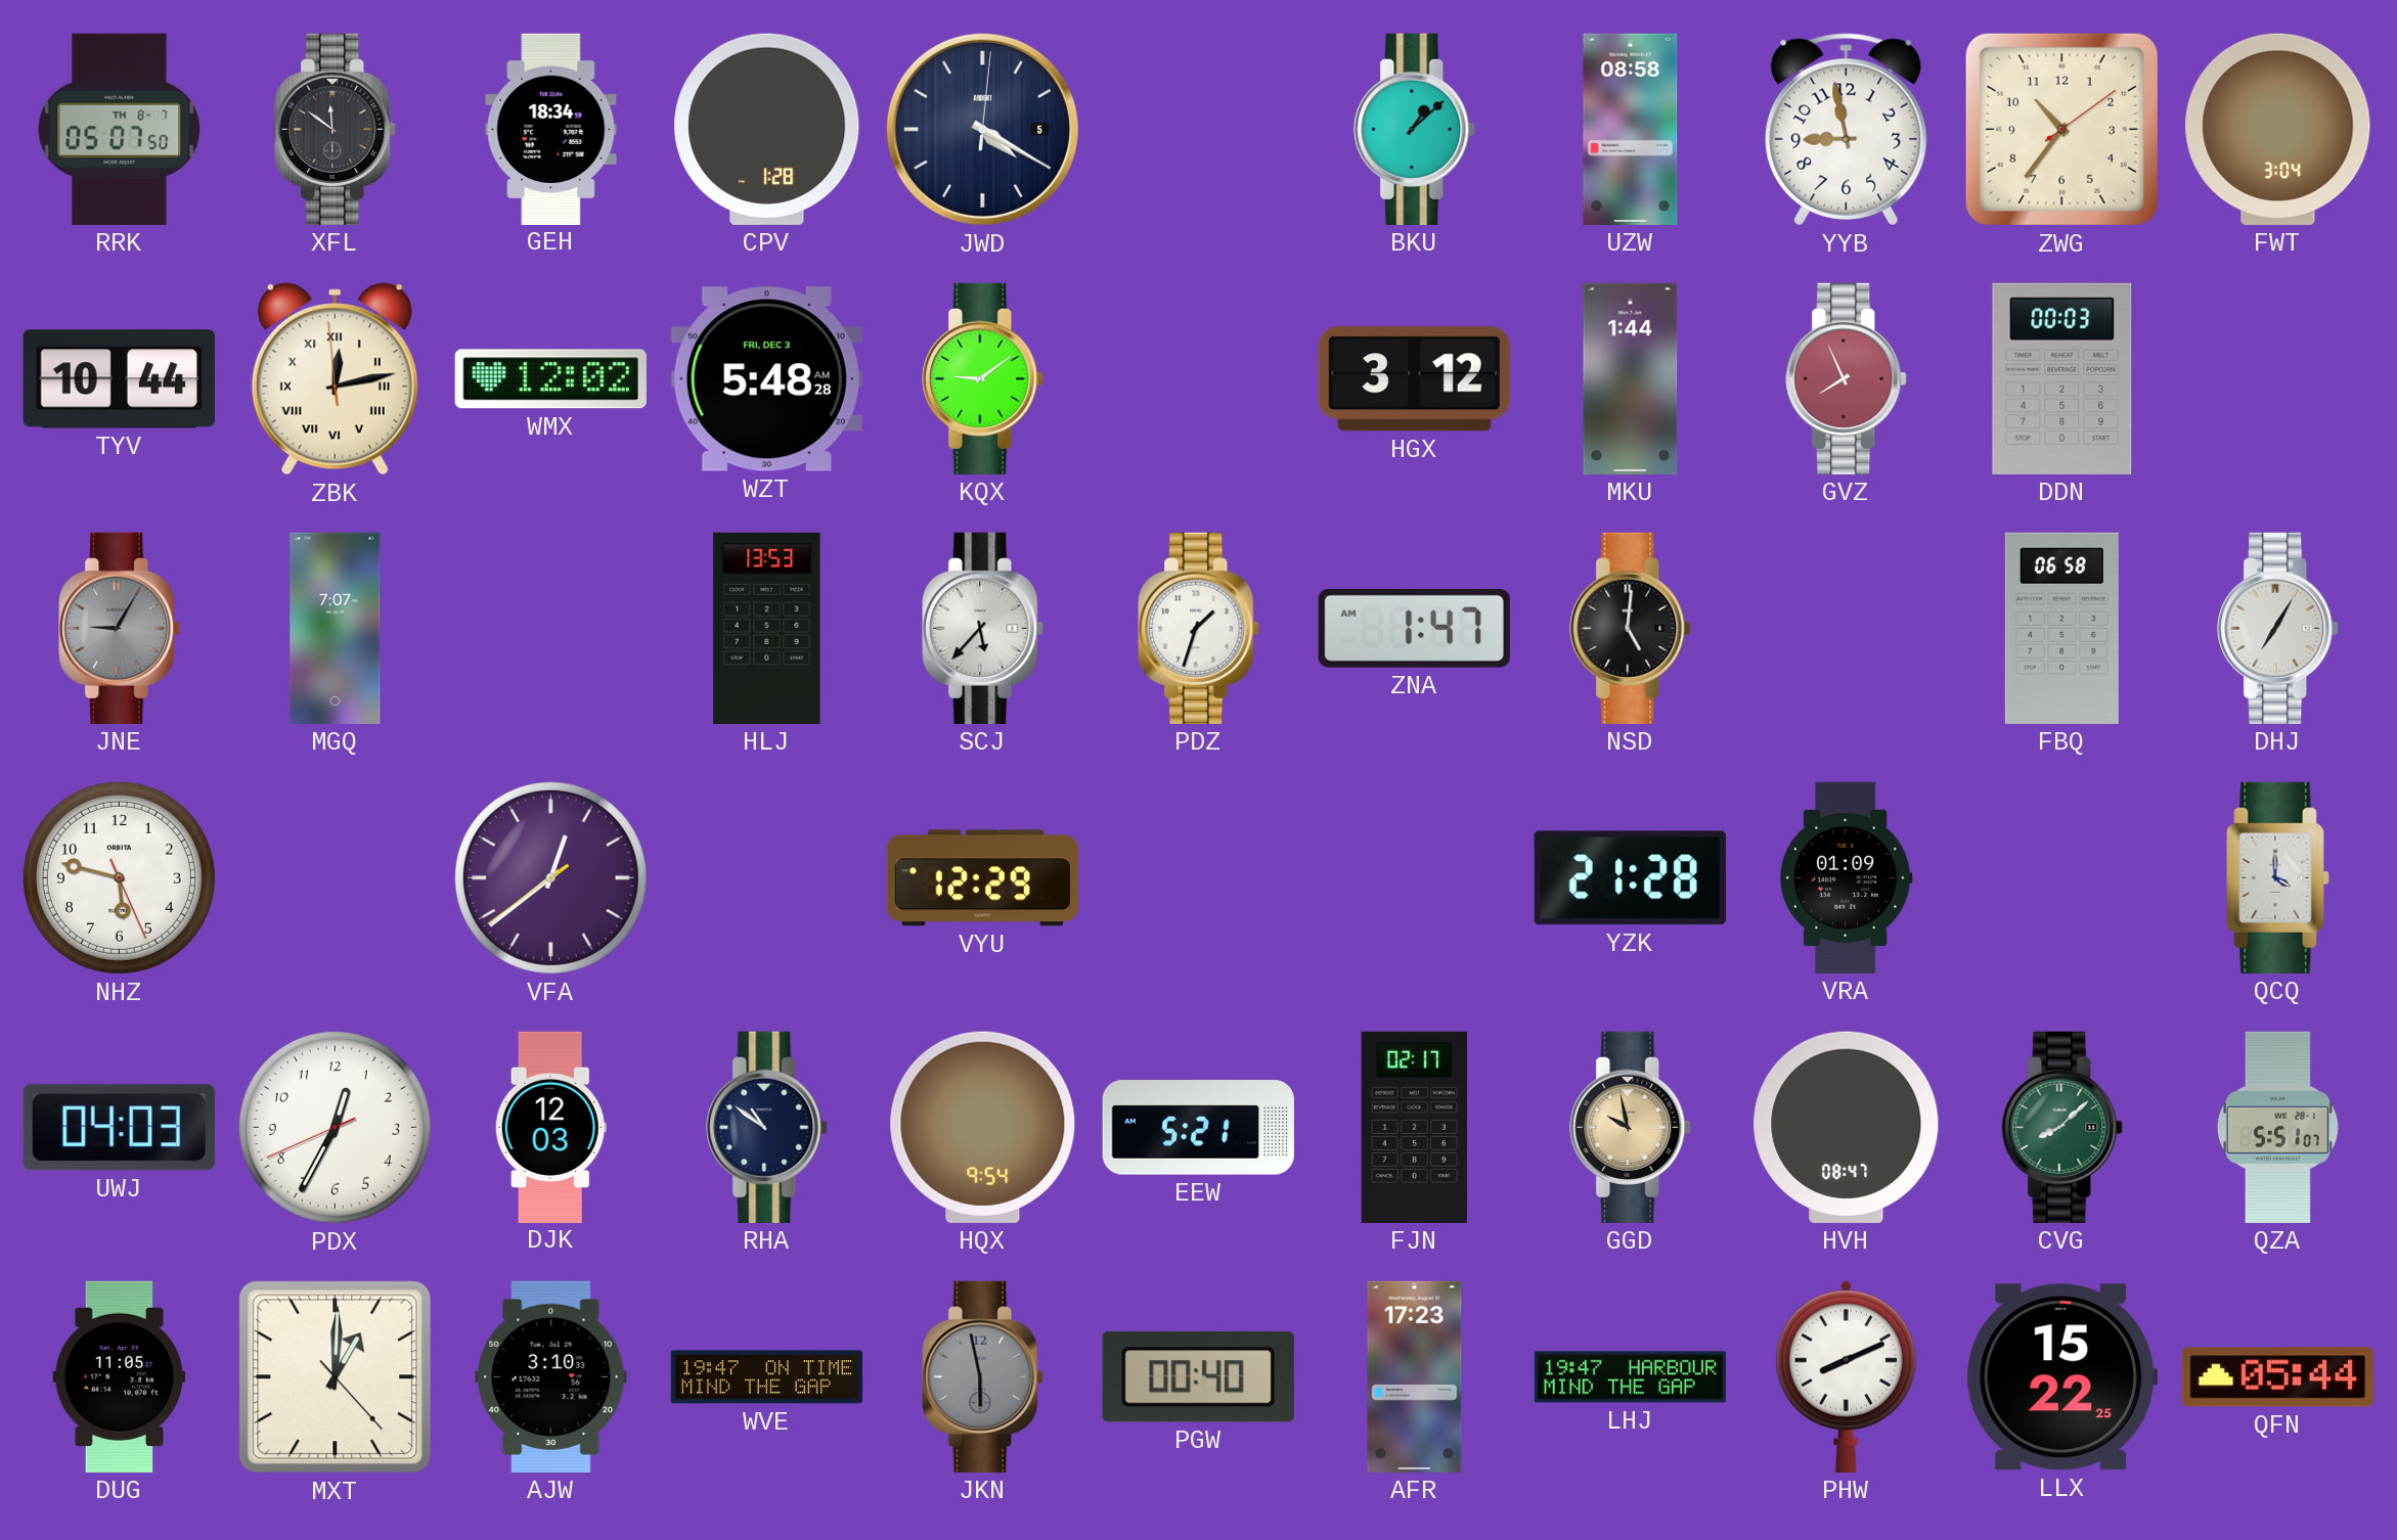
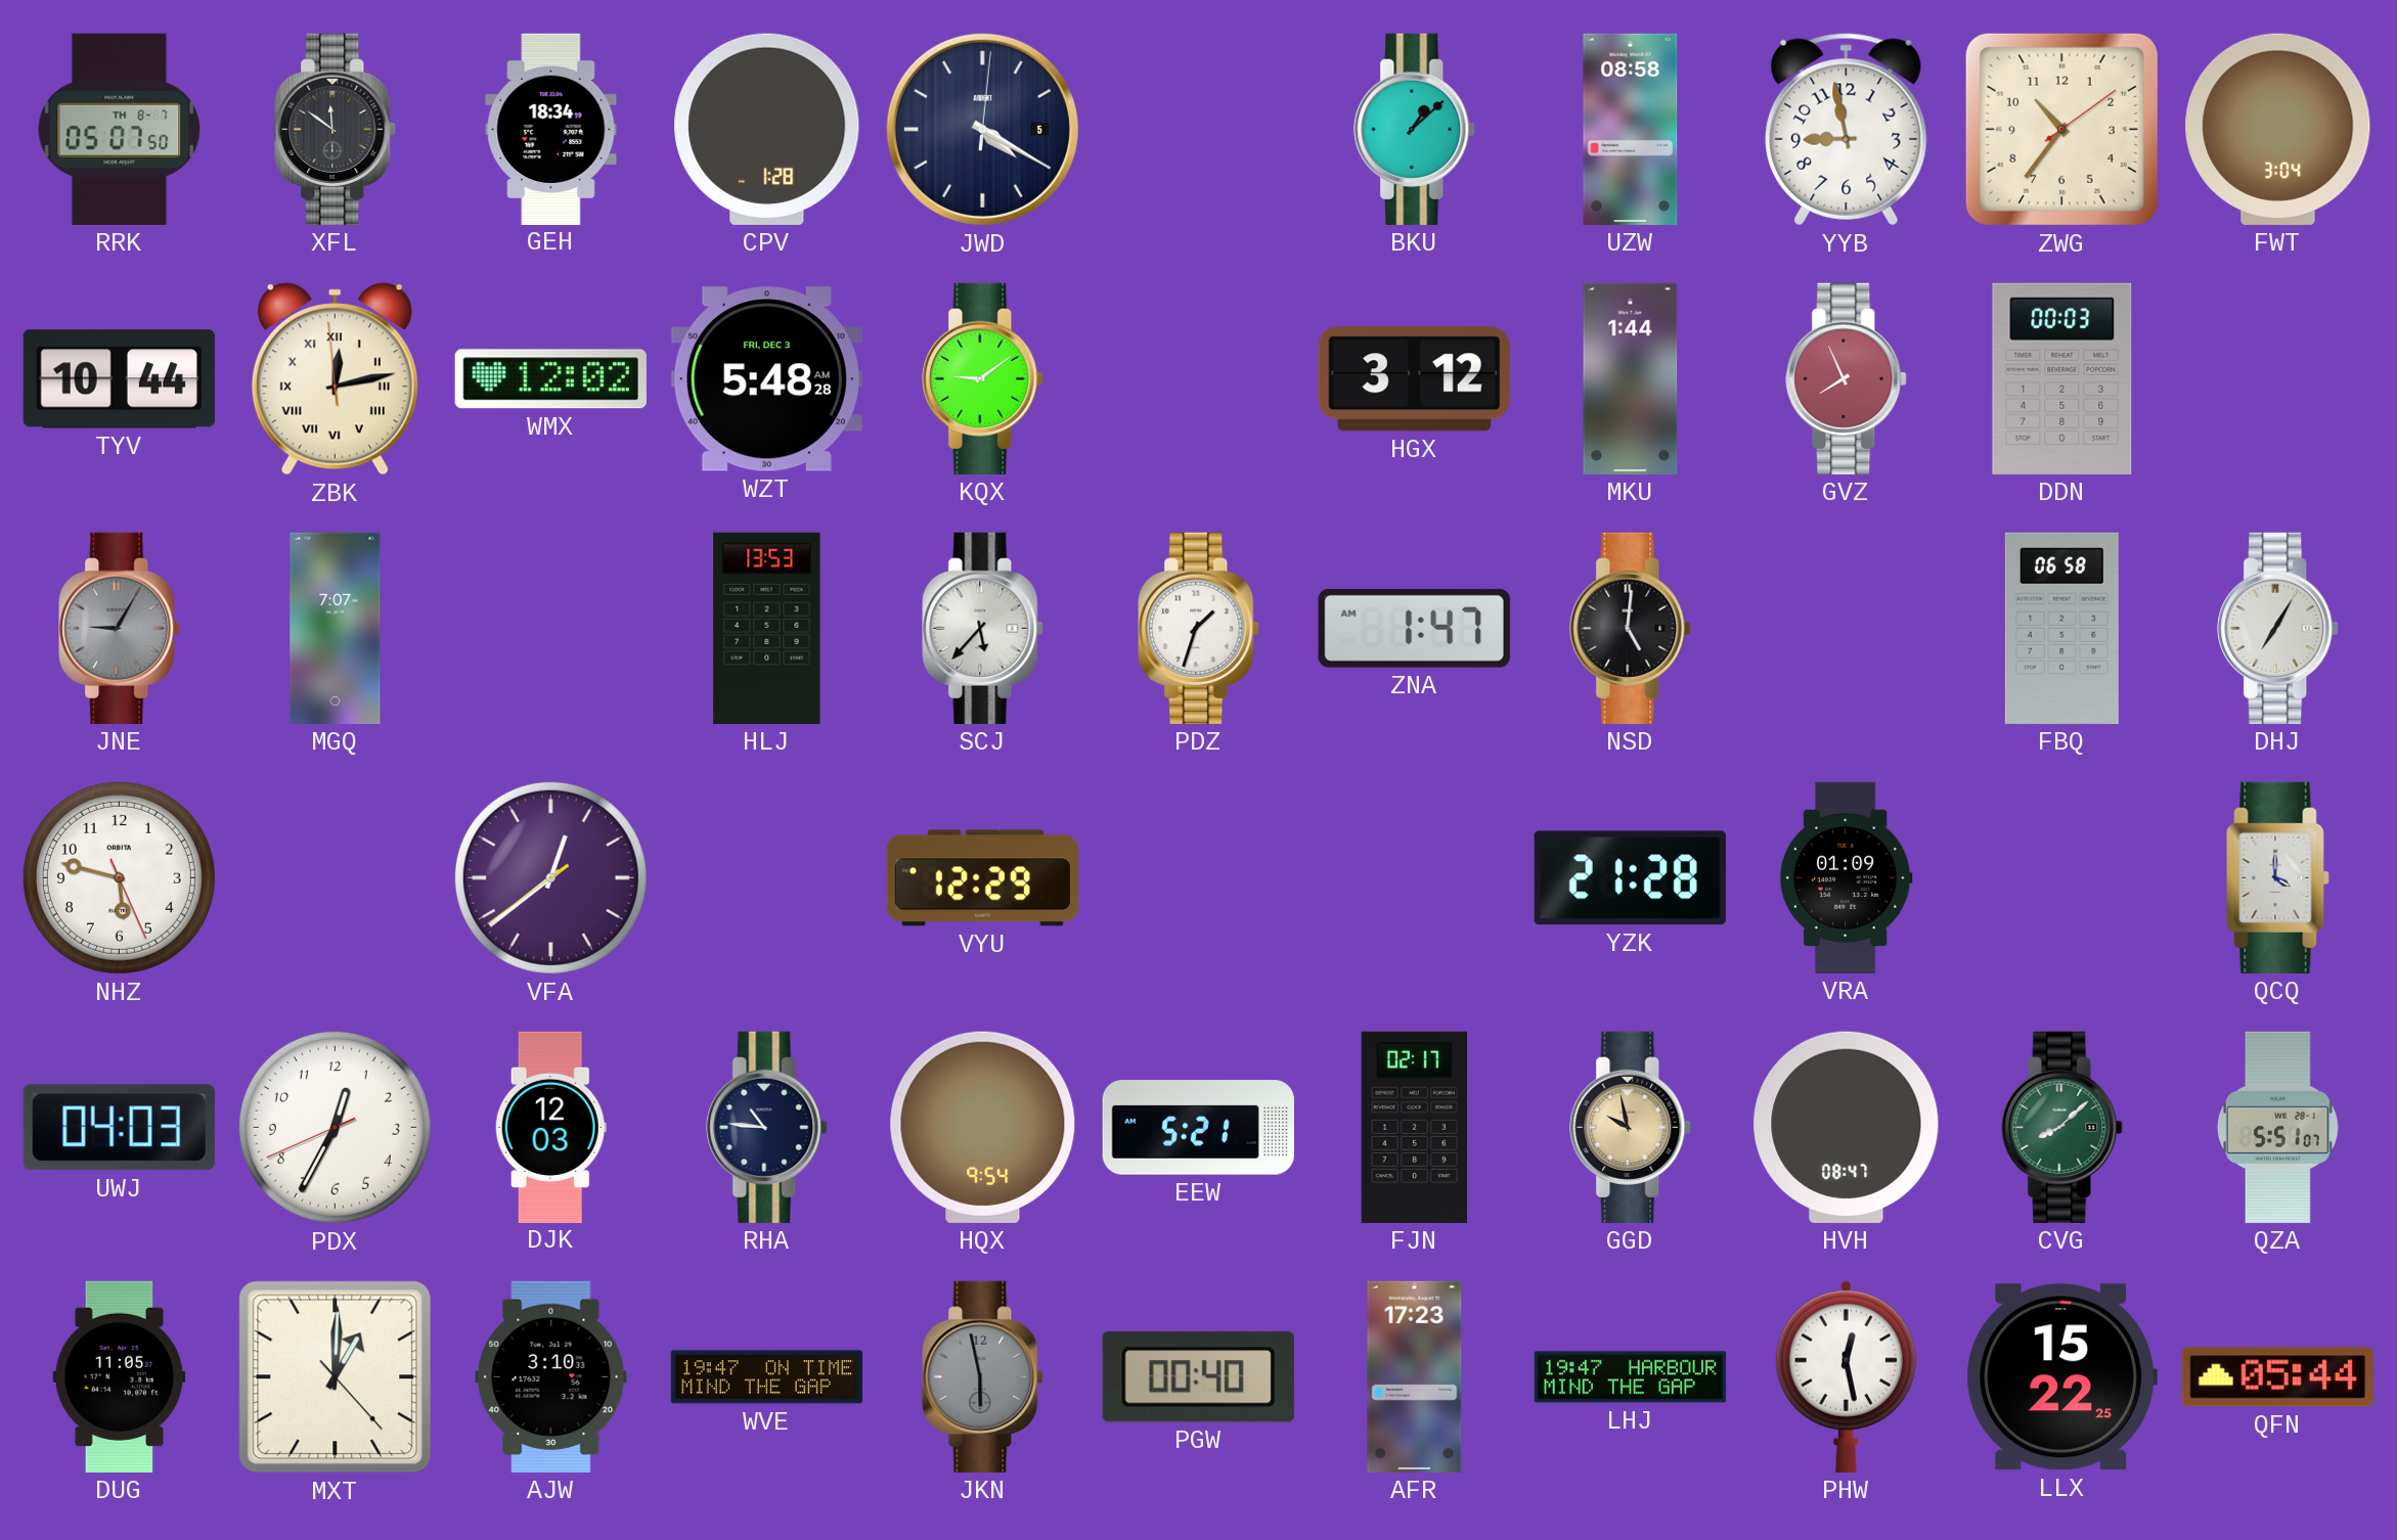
RHA: 10:51 -> 10:46
PHW: 8:11 -> 12:28
